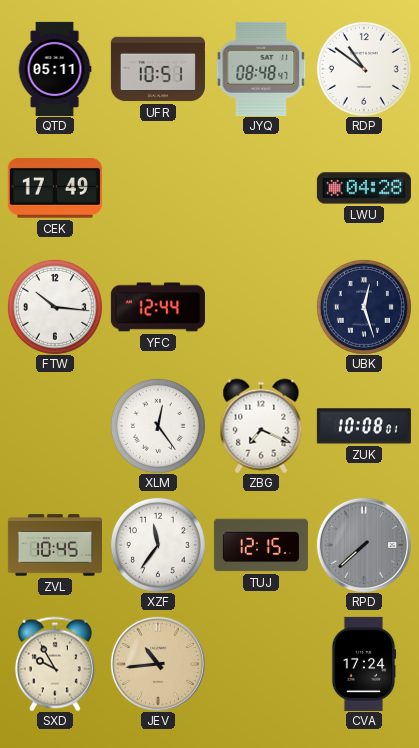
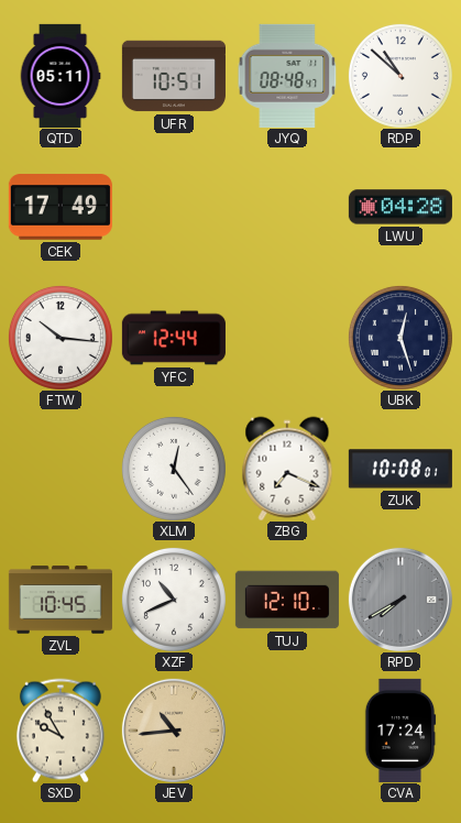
RDP: 10:51 -> 10:52
XZF: 11:36 -> 10:41
TUJ: 12:15 -> 12:10
RPD: 7:38 -> 7:40
